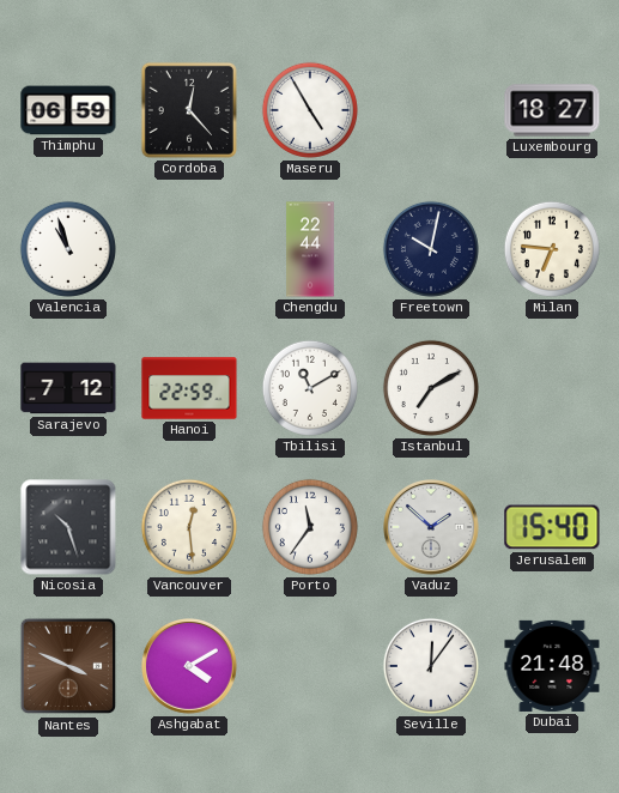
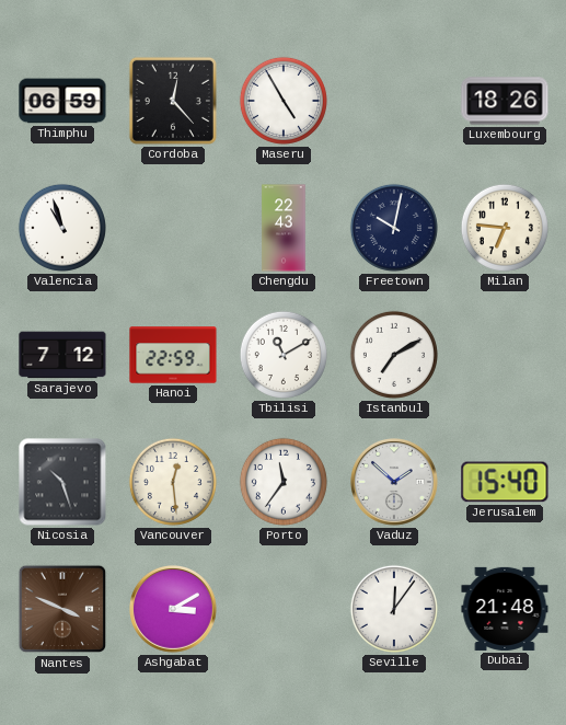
Luxembourg: 18:27 -> 18:26
Chengdu: 22:44 -> 22:43
Ashgabat: 4:10 -> 3:10
